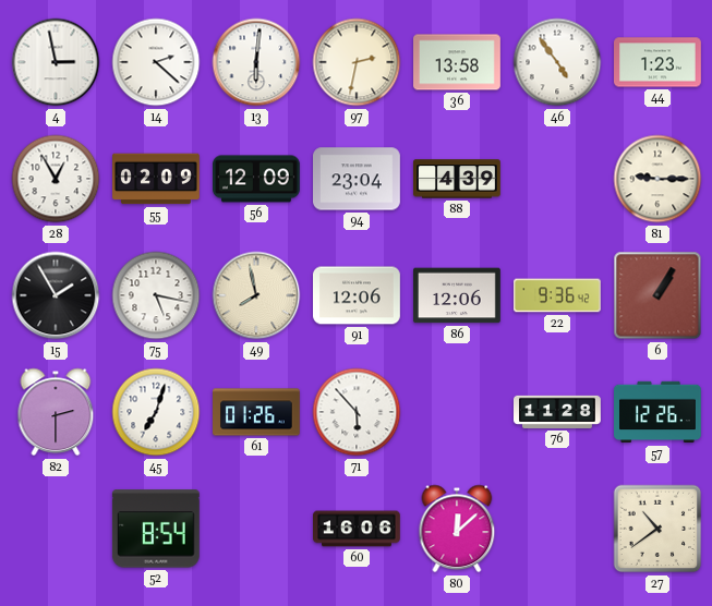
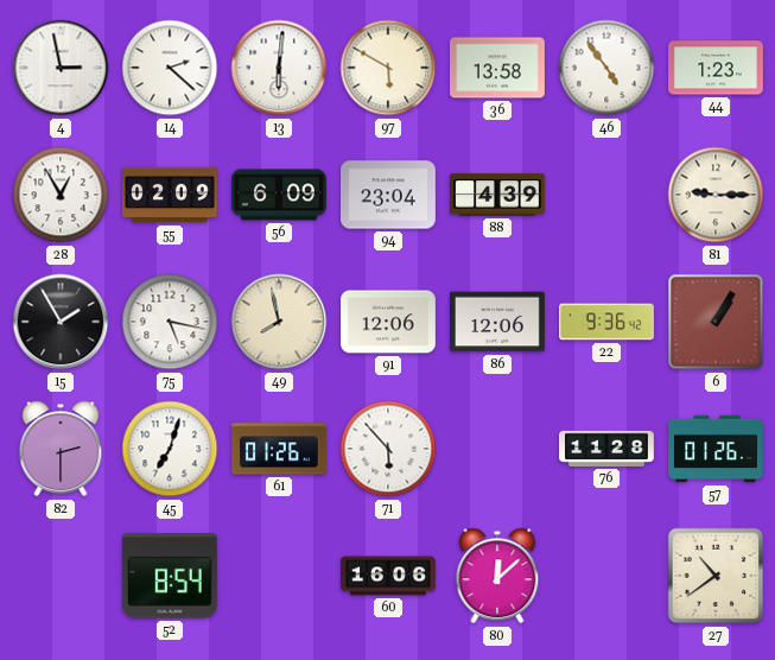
97: 2:32 -> 5:50
56: 12:09 -> 6:09
57: 12:26 -> 01:26
